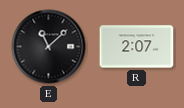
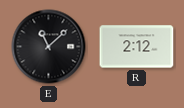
R: 2:07 -> 2:12
